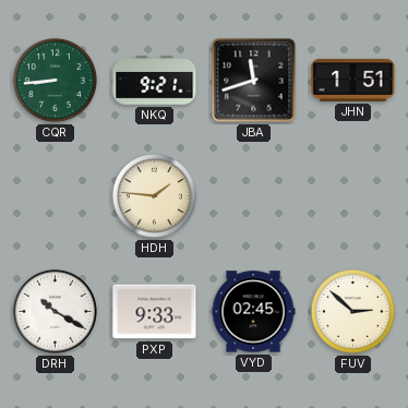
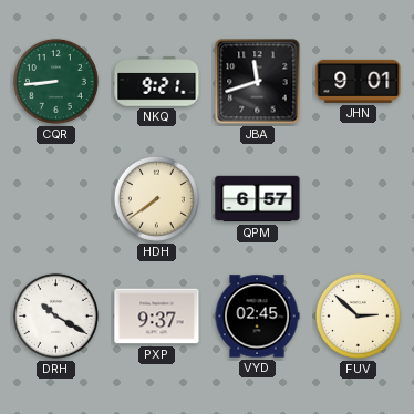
JHN: 1:51 -> 9:01
HDH: 1:46 -> 7:39
QPM: none -> 6:57
PXP: 9:33 -> 9:37
